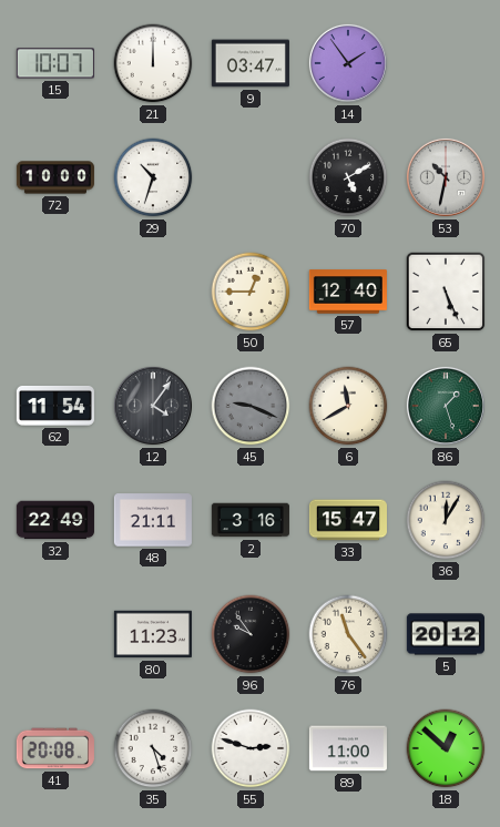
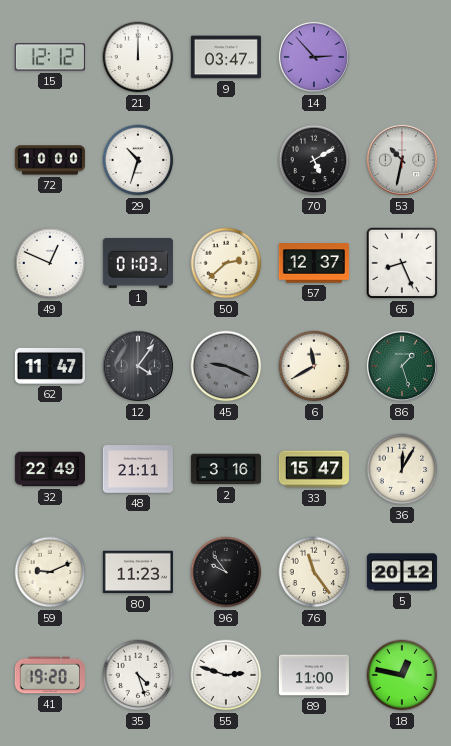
15: 10:07 -> 12:12
14: 1:54 -> 2:53
49: none -> 12:49
1: none -> 01:03
50: 12:45 -> 2:38
57: 12:40 -> 12:37
65: 5:26 -> 8:26
62: 11:54 -> 11:47
59: none -> 9:11
41: 20:08 -> 19:20
18: 12:52 -> 12:47
